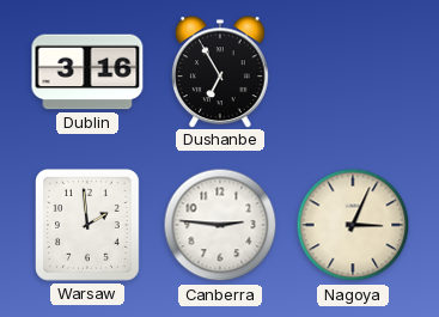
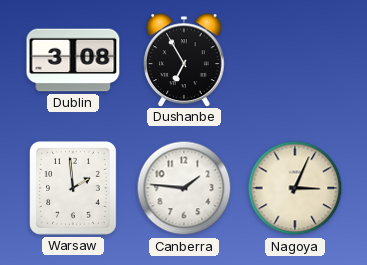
Dublin: 3:16 -> 3:08
Canberra: 2:46 -> 1:46
